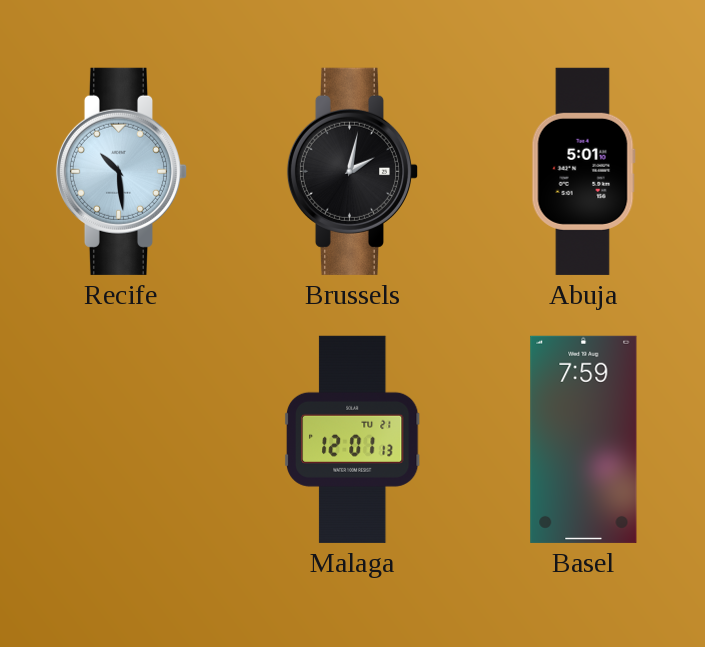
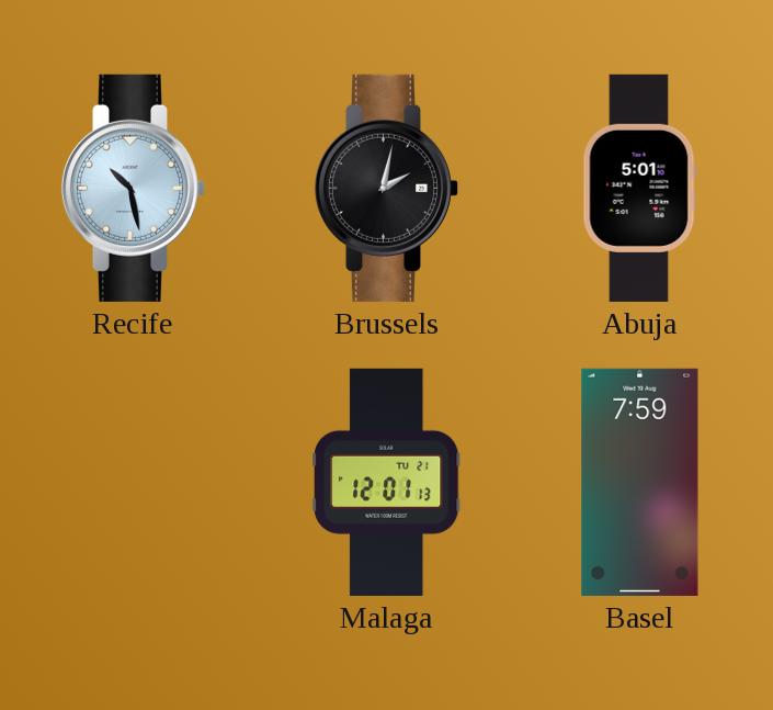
Recife: 10:29 -> 10:28
